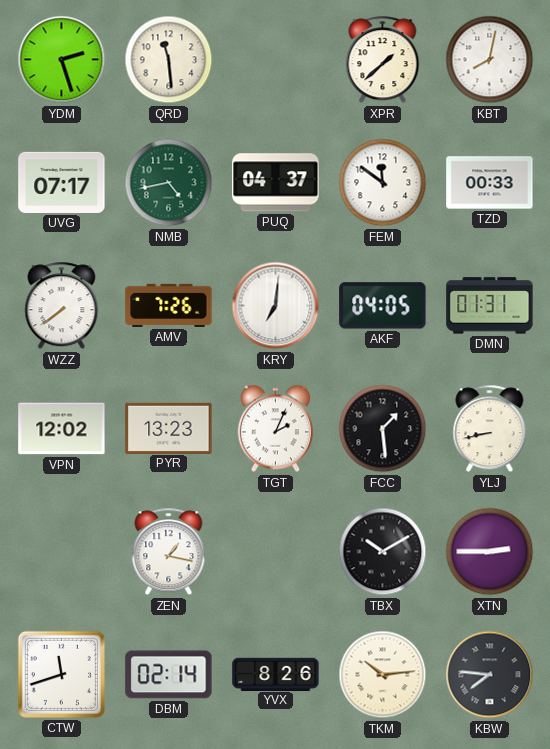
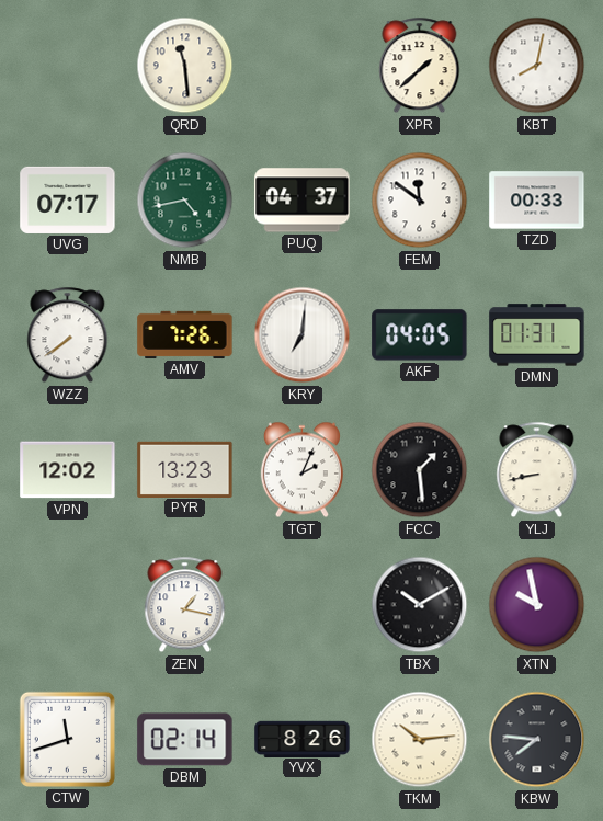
YDM: 2:27 -> none
XTN: 2:45 -> 9:58
